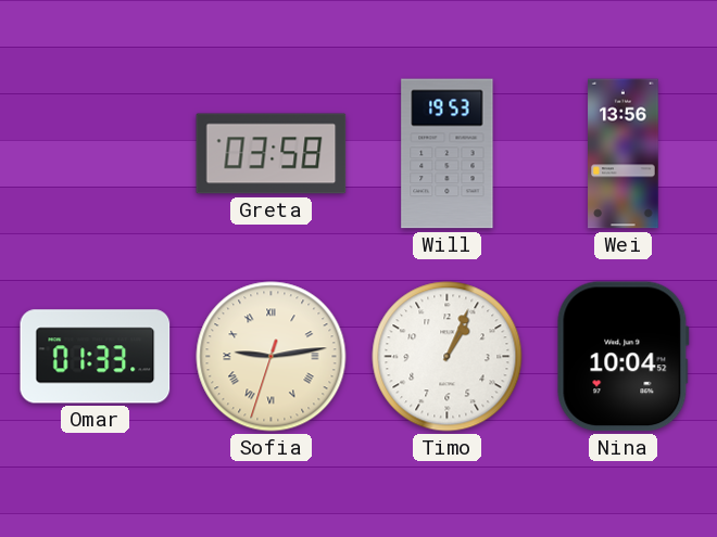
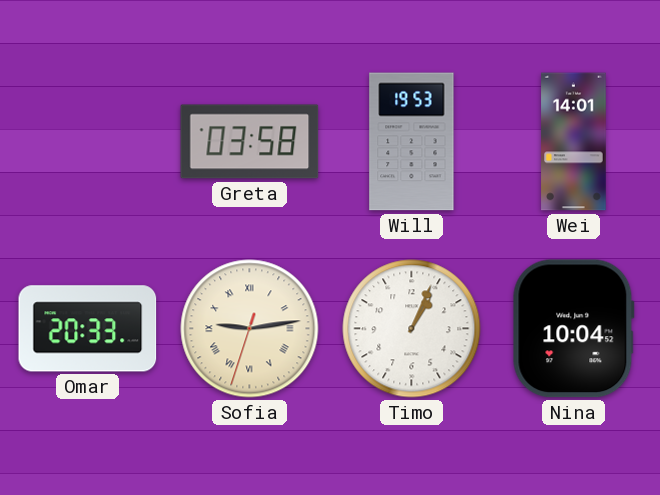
Wei: 13:56 -> 14:01
Omar: 01:33 -> 20:33
